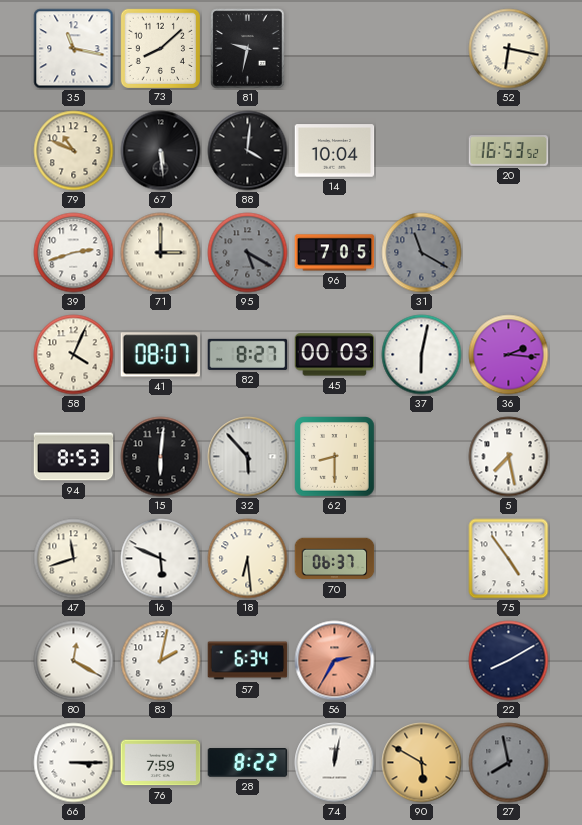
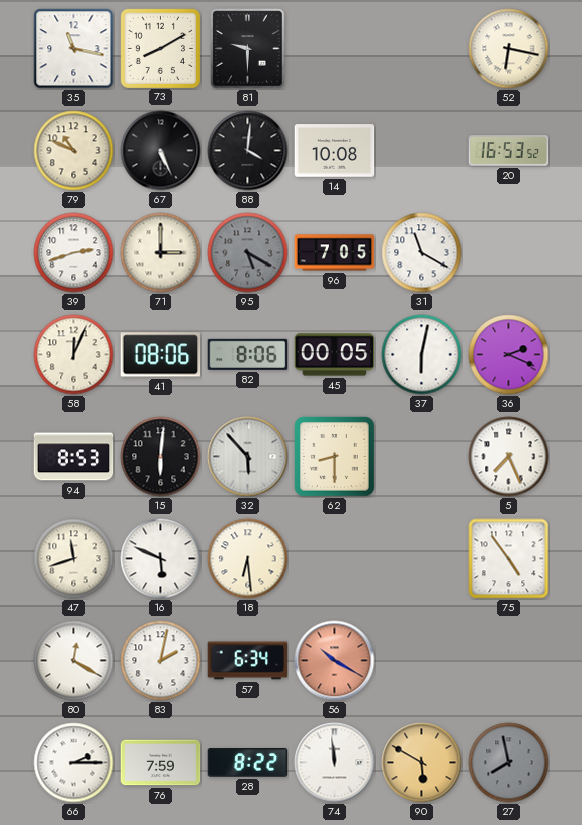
73: 8:08 -> 8:10
81: 9:32 -> 9:30
67: 5:29 -> 5:26
14: 10:04 -> 10:08
31 dial: grey -> white
58: 4:04 -> 12:04
41: 08:07 -> 08:06
82: 8:27 -> 8:06
45: 00:03 -> 00:05
36: 2:16 -> 2:19
5: 7:28 -> 7:26
70: 06:37 -> none
56: 2:35 -> 10:20
22: 8:10 -> none
66: 3:15 -> 2:15
74: 12:02 -> 11:59
